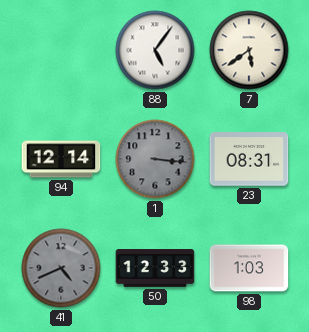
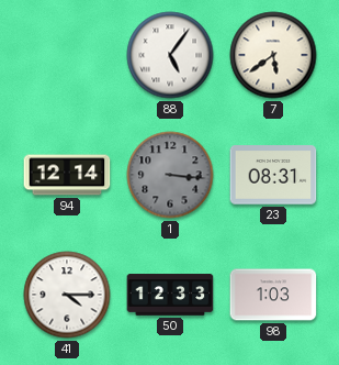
41: 4:41 -> 4:15
41 dial: grey -> white
